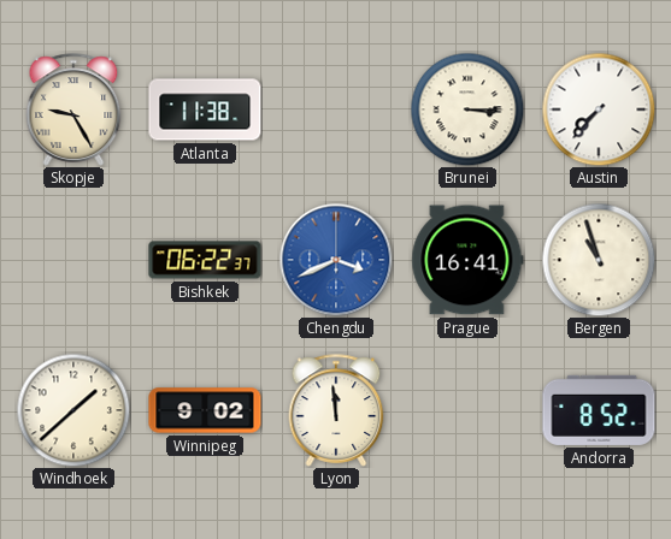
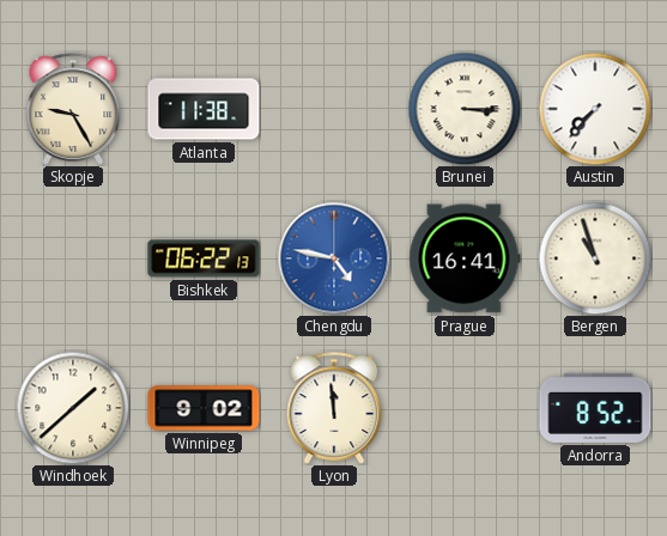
Bishkek: 06:22:37 -> 06:22:13
Chengdu: 3:41 -> 4:47
